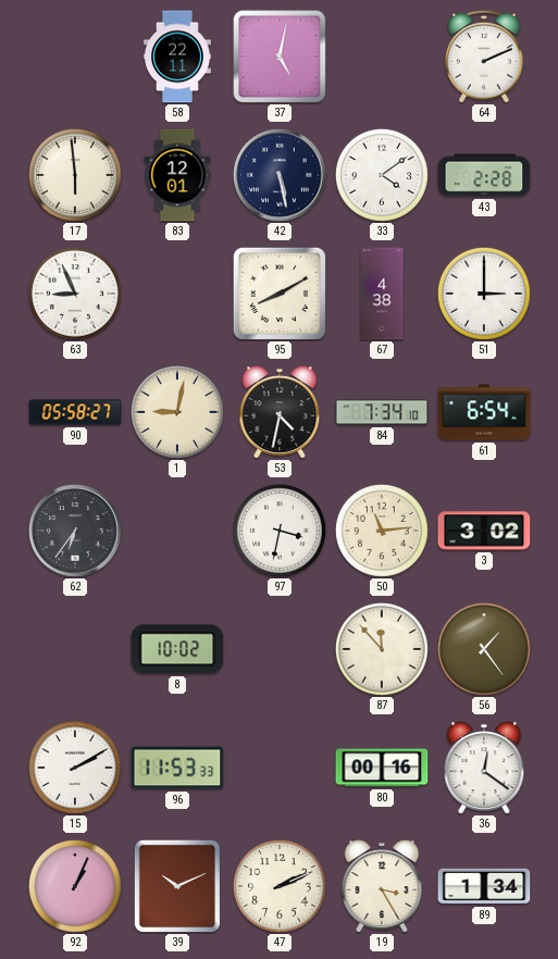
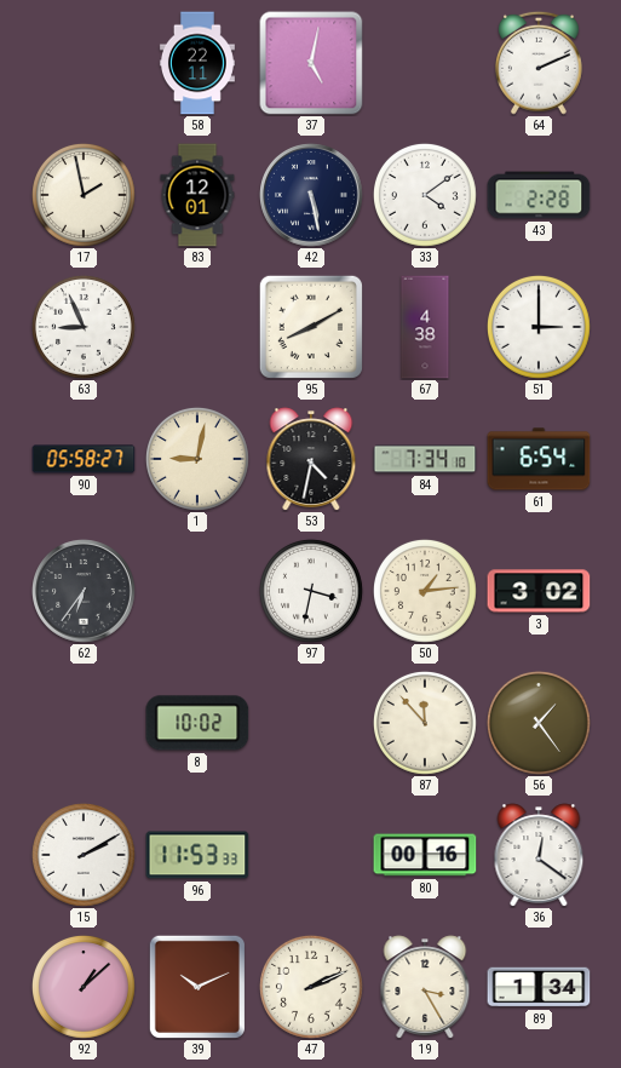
17: 5:59 -> 1:58
50: 11:14 -> 1:14
92: 1:04 -> 1:08
